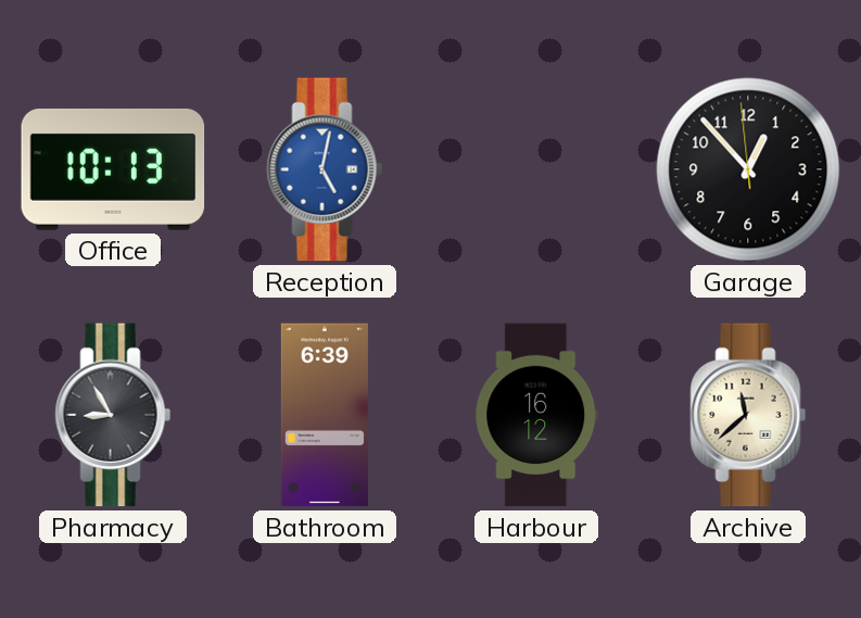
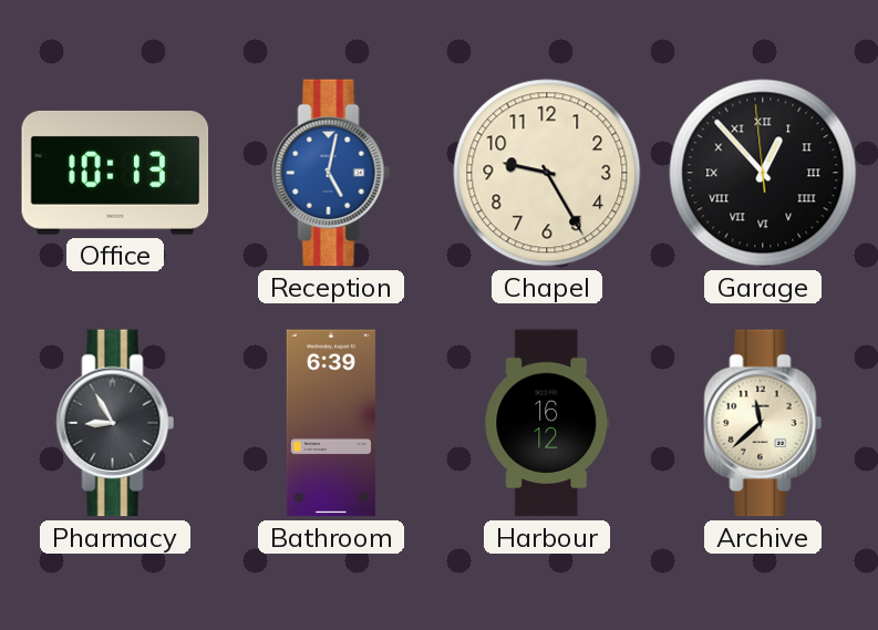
Chapel: none -> 9:25
Garage numerals: Arabic -> Roman
